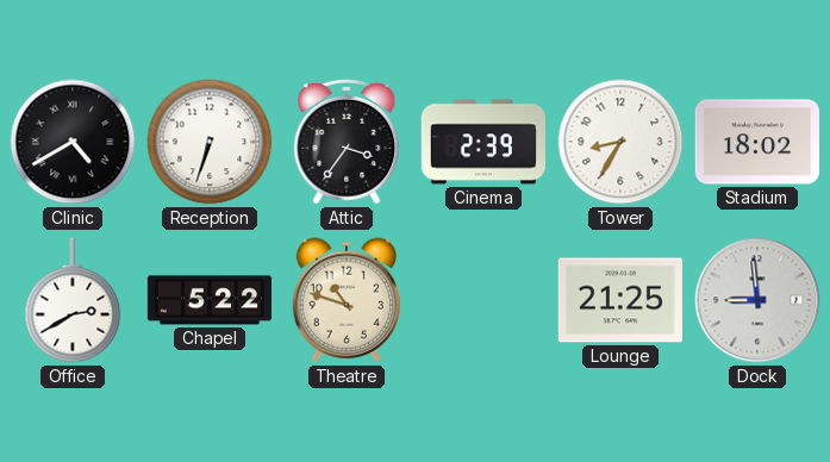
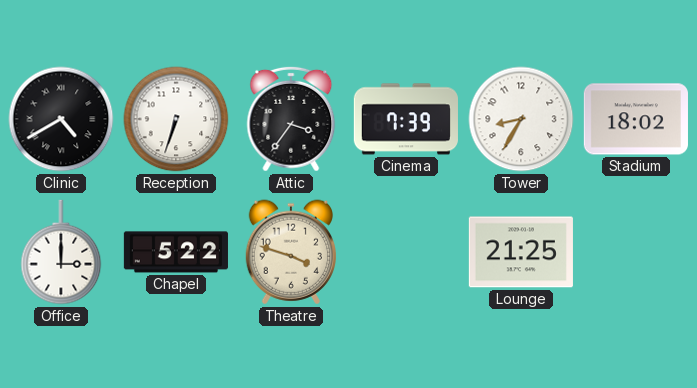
Cinema: 2:39 -> 7:39
Office: 2:40 -> 3:00
Theatre: 10:48 -> 3:48
Dock: 8:59 -> none
